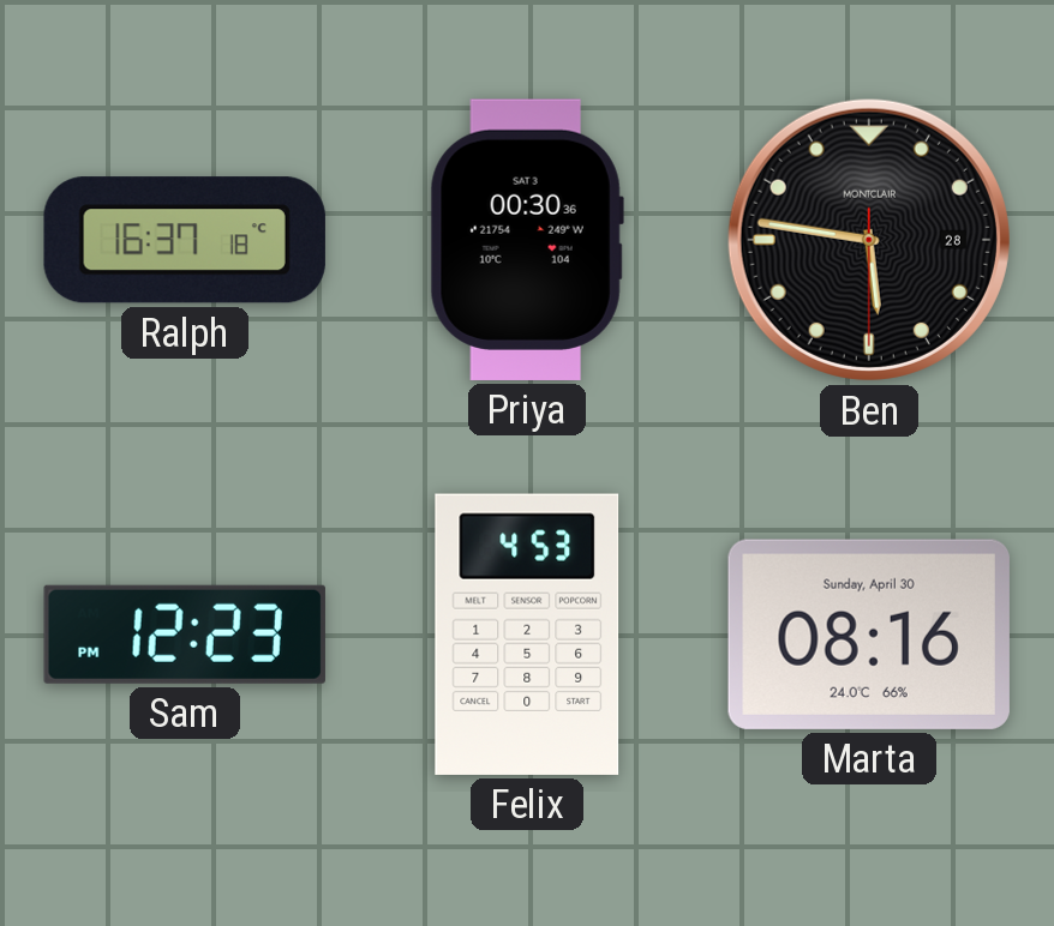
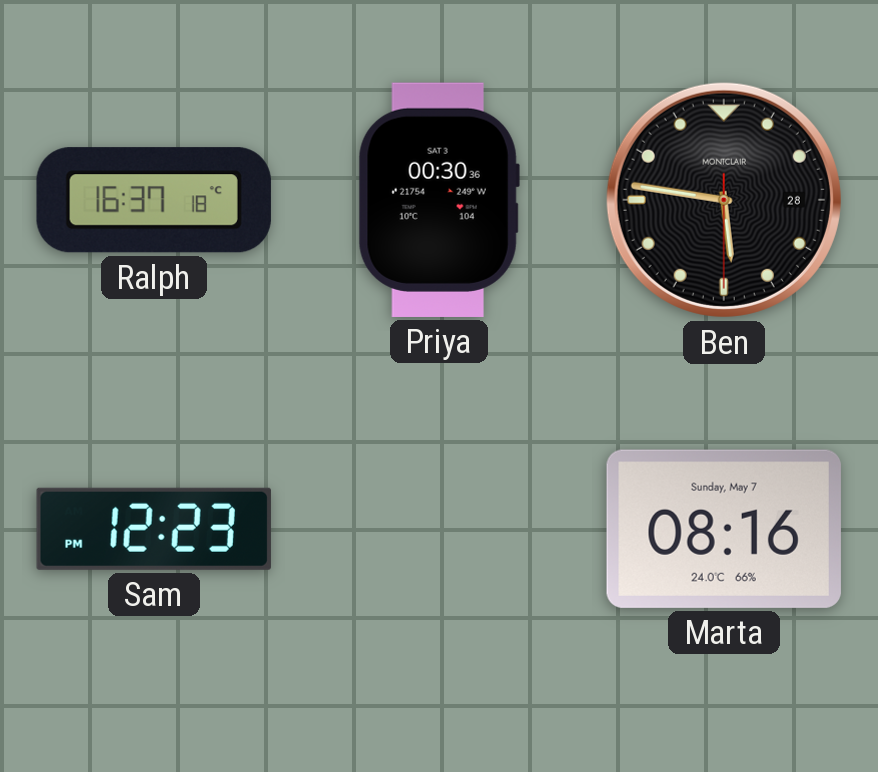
Felix: 4:53 -> none
Marta date: Sunday, April 30 -> Sunday, May 7
